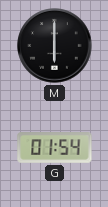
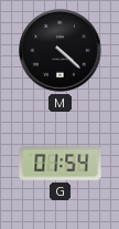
M: 6:00 -> 4:22
